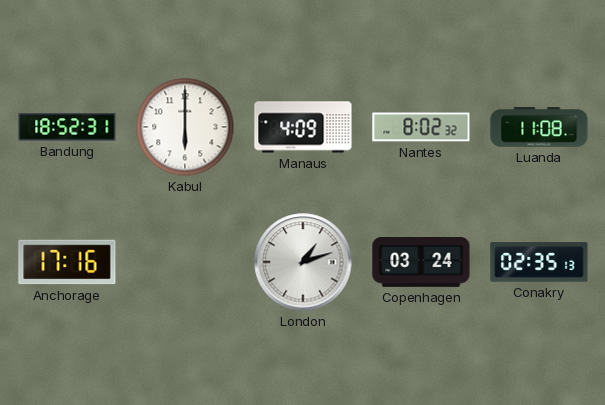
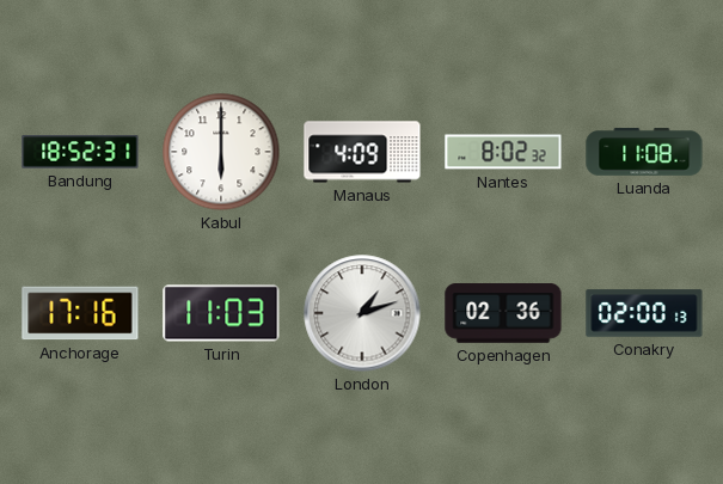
Turin: none -> 11:03
Copenhagen: 03:24 -> 02:36
Conakry: 02:35 -> 02:00
